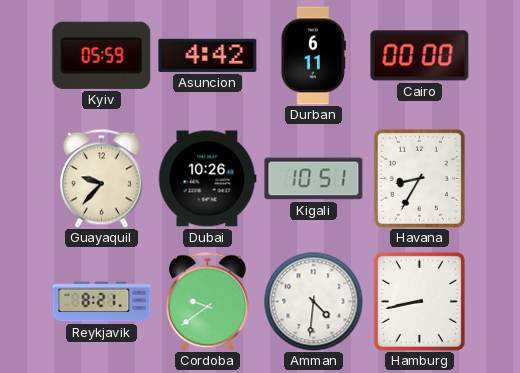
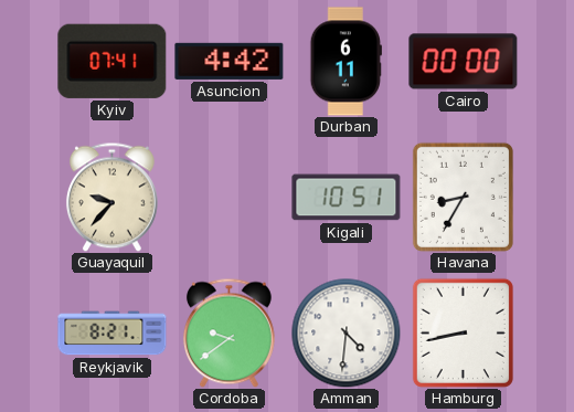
Kyiv: 05:59 -> 07:41
Dubai: 10:26 -> none
